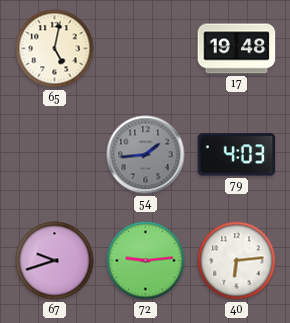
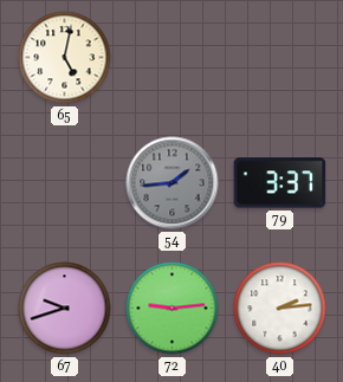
17: 19:48 -> none
79: 4:03 -> 3:37
40: 6:14 -> 2:14
